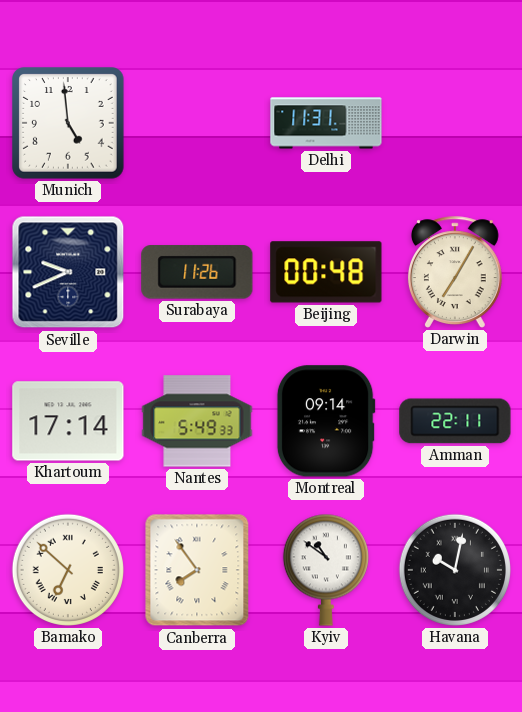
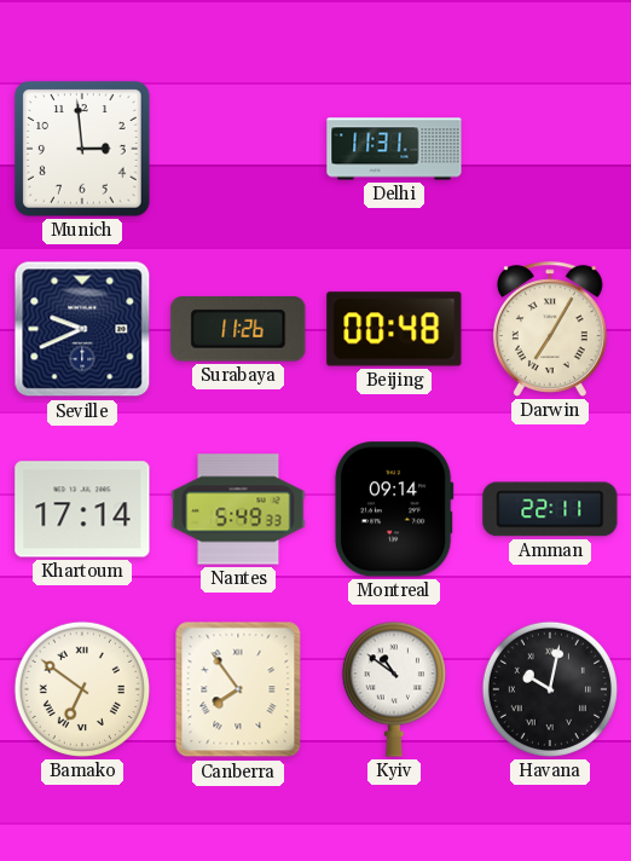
Munich: 4:59 -> 2:59
Bamako: 6:52 -> 6:51
